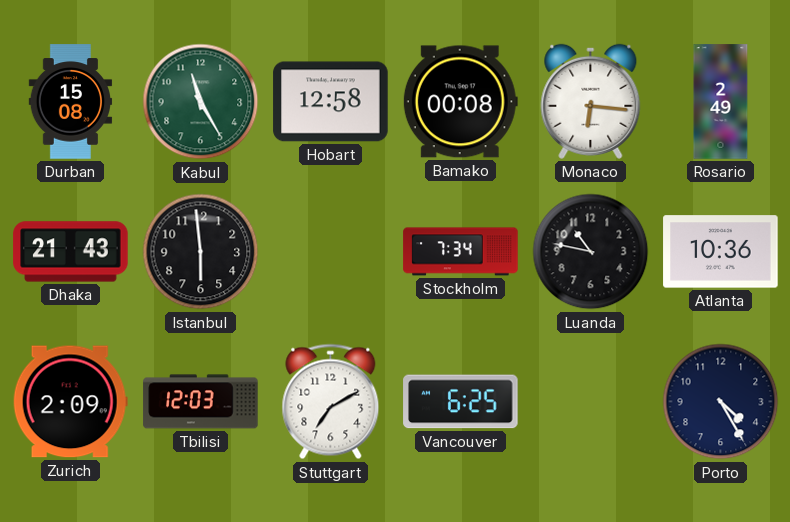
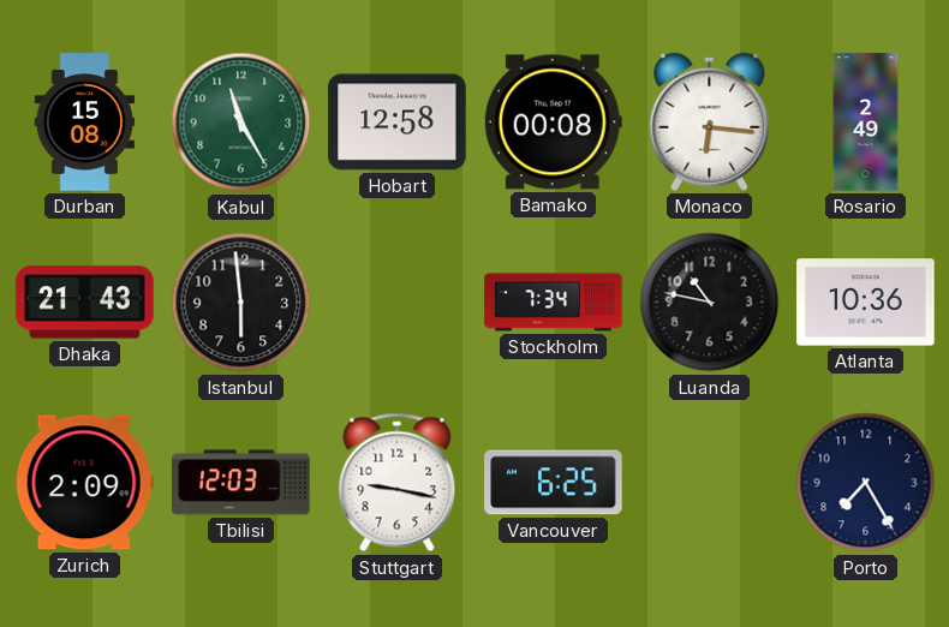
Stuttgart: 7:10 -> 9:17
Porto: 4:25 -> 7:25
